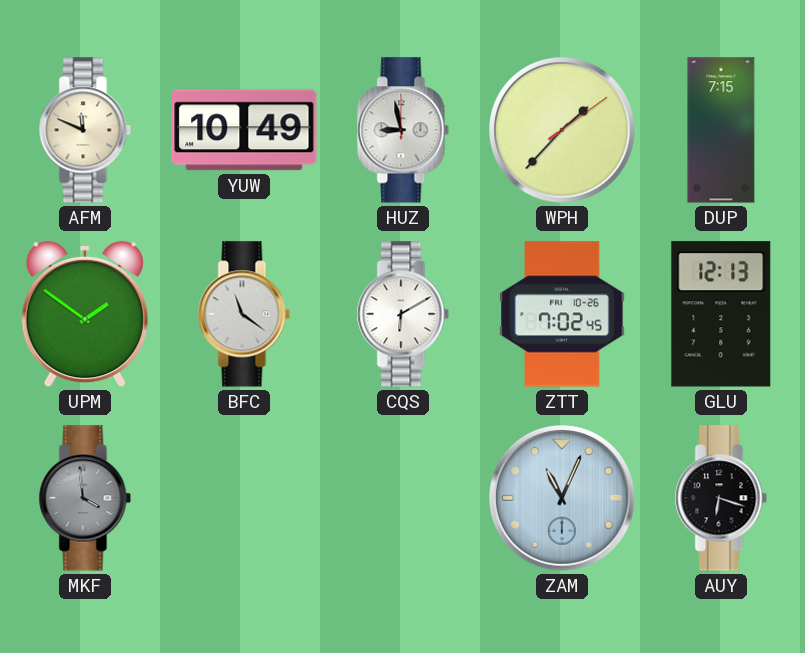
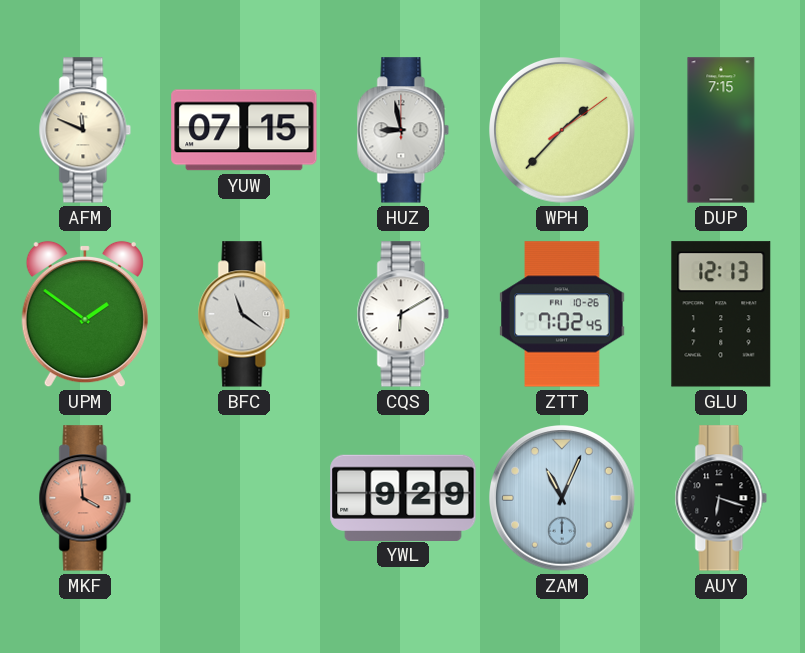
YUW: 10:49 -> 07:15
MKF dial: grey -> salmon
YWL: none -> 9:29
